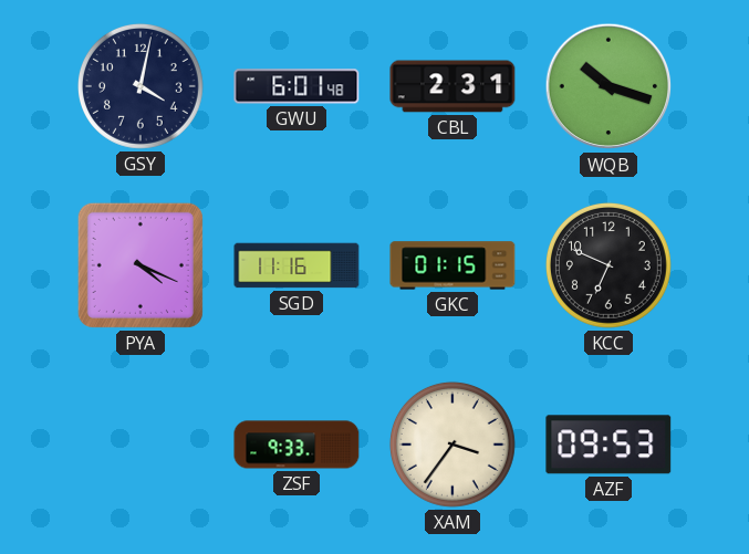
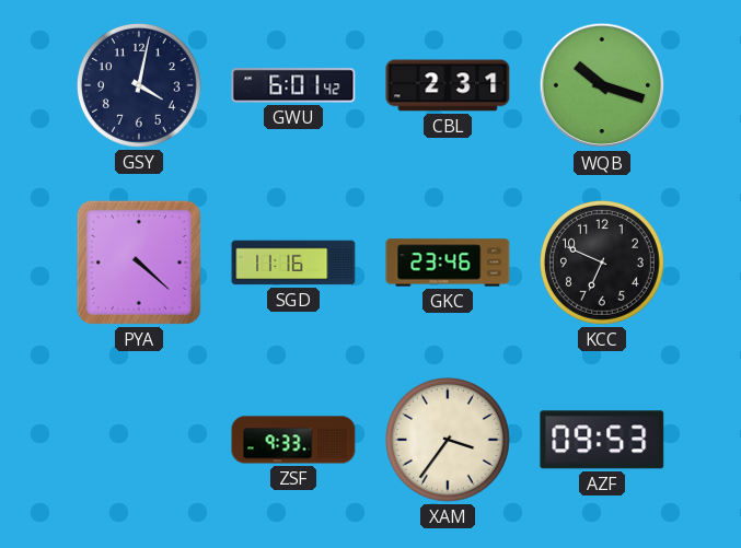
GWU: 6:01:48 -> 6:01:42
PYA: 4:19 -> 4:22
GKC: 01:15 -> 23:46
